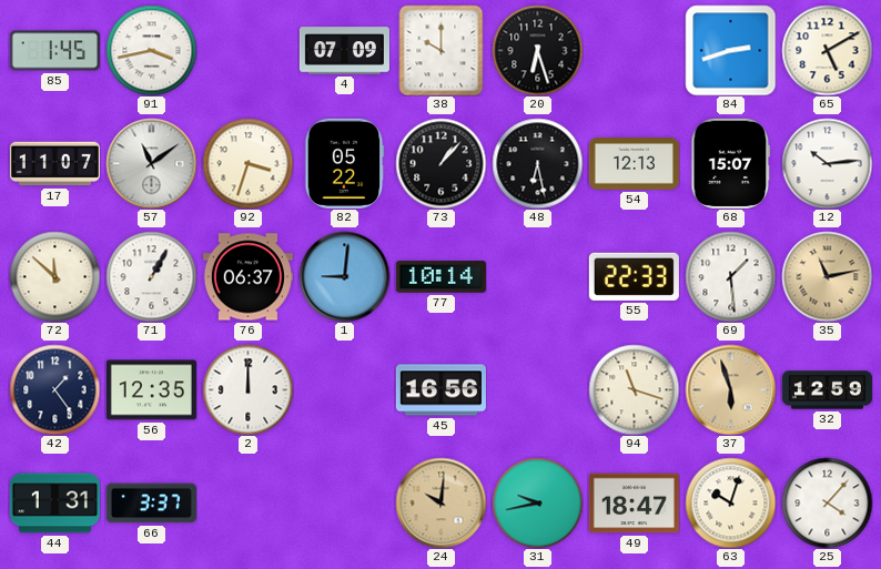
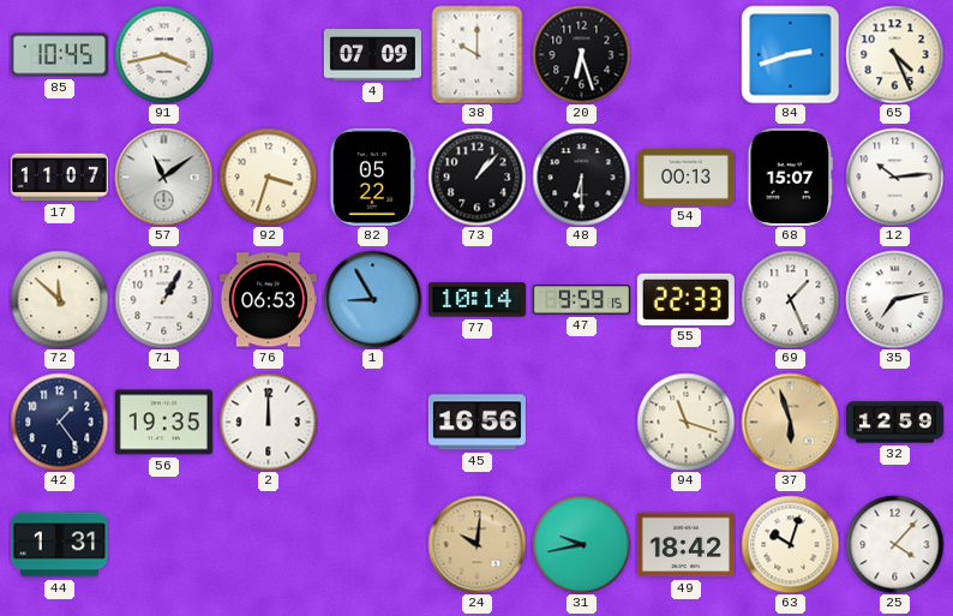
85: 1:45 -> 10:45
65: 5:10 -> 4:26
48: 6:28 -> 6:30
54: 12:13 -> 00:13
76: 06:37 -> 06:53
1: 9:01 -> 8:55
47: none -> 9:59
69: 1:29 -> 1:26
35: 11:13 -> 7:13
35 dial: champagne -> white
56: 12:35 -> 19:35
66: 3:37 -> none
49: 18:47 -> 18:42
